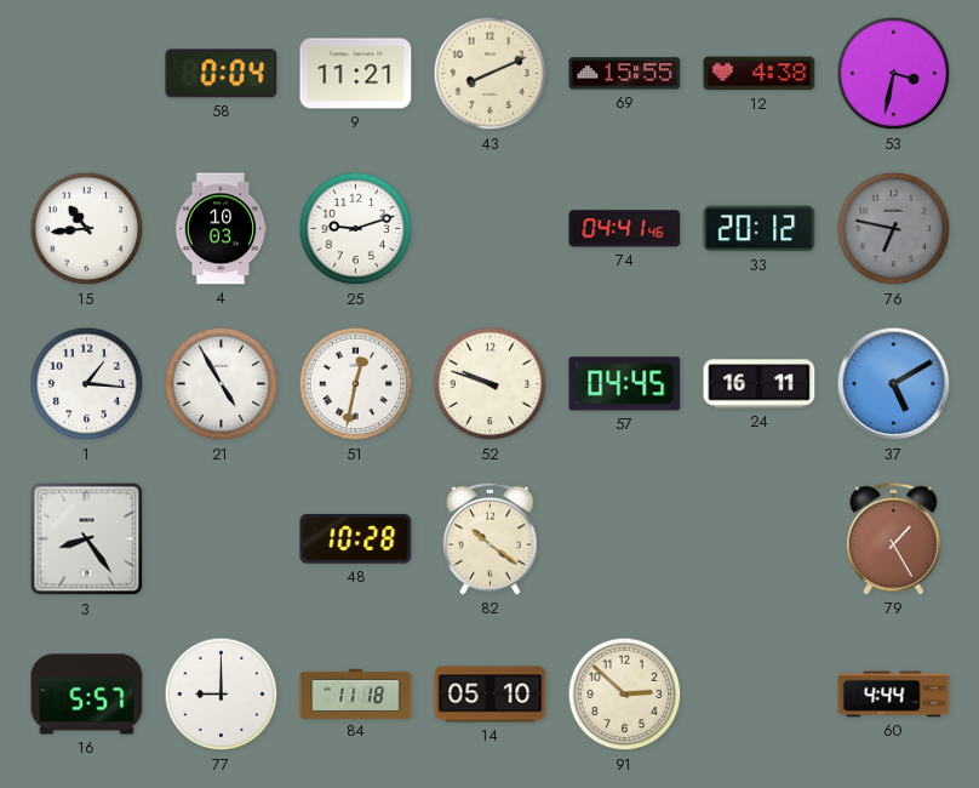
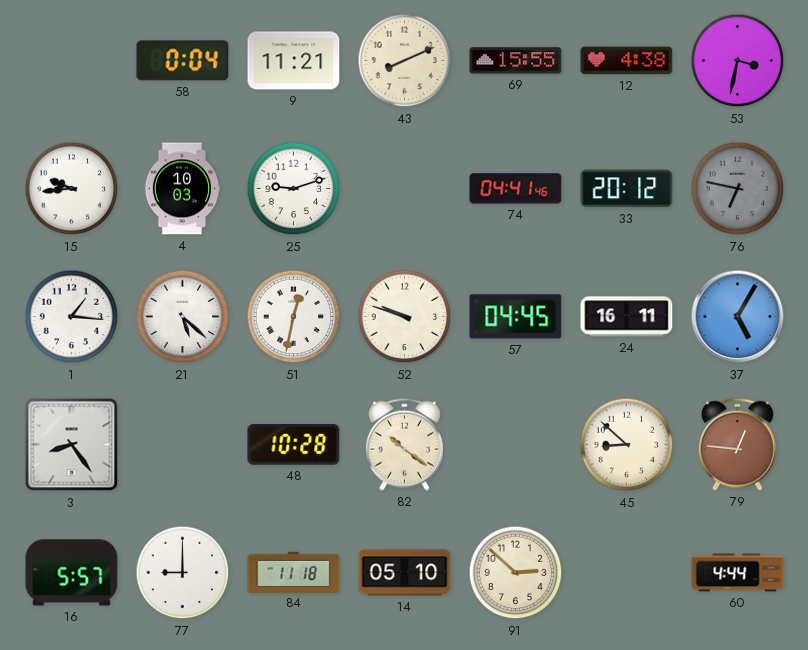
15: 10:44 -> 9:44
21: 4:55 -> 5:22
37: 5:10 -> 5:05
45: none -> 8:52
79: 1:25 -> 12:46
